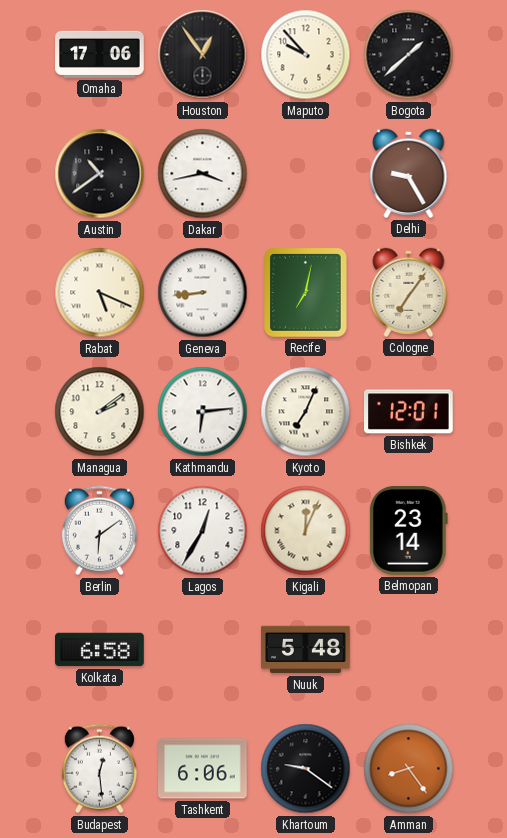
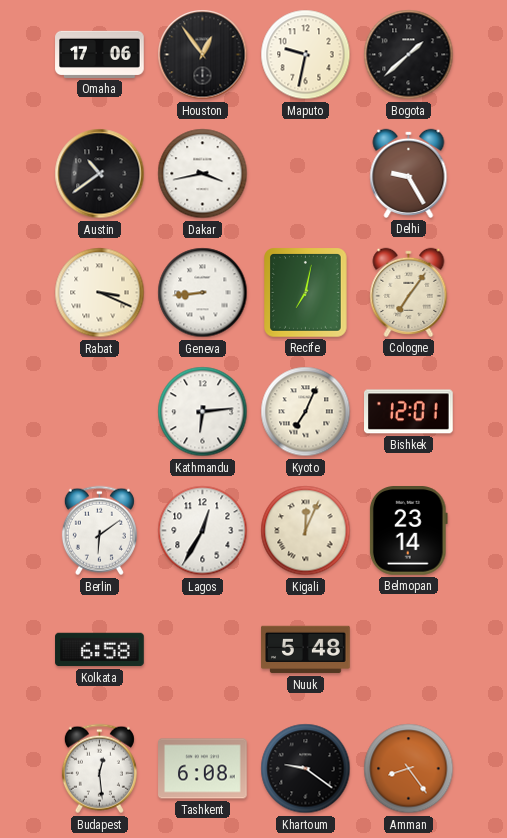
Maputo: 9:53 -> 9:32
Rabat: 5:19 -> 3:19
Managua: 2:09 -> none
Tashkent: 6:06 -> 6:08
